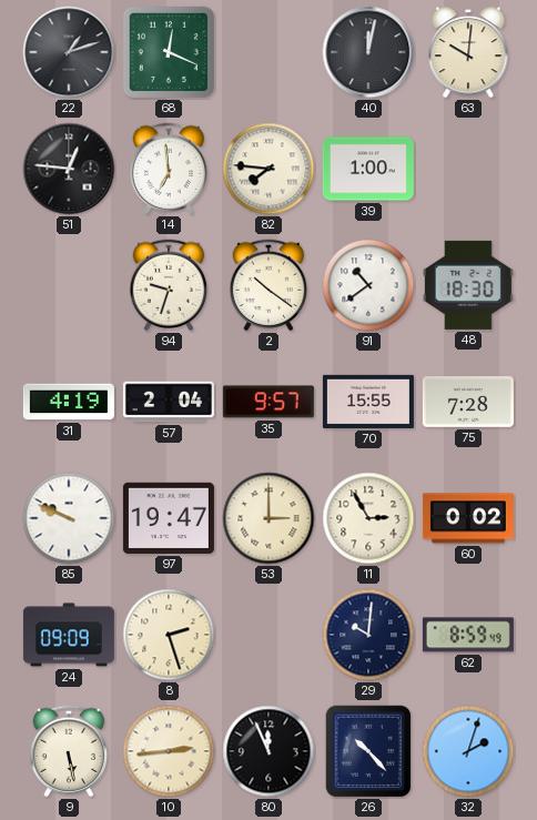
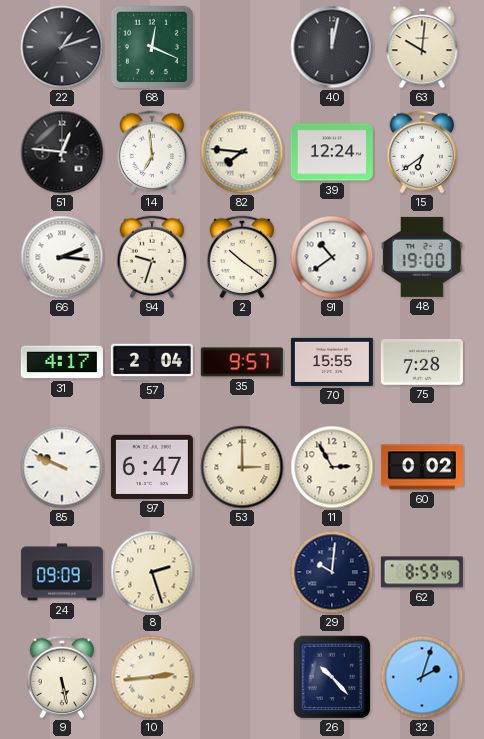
39: 1:00 -> 12:24
15: none -> 6:39
66: none -> 2:16
48: 18:30 -> 19:00
31: 4:19 -> 4:17
97: 19:47 -> 6:47
80: 11:56 -> none
